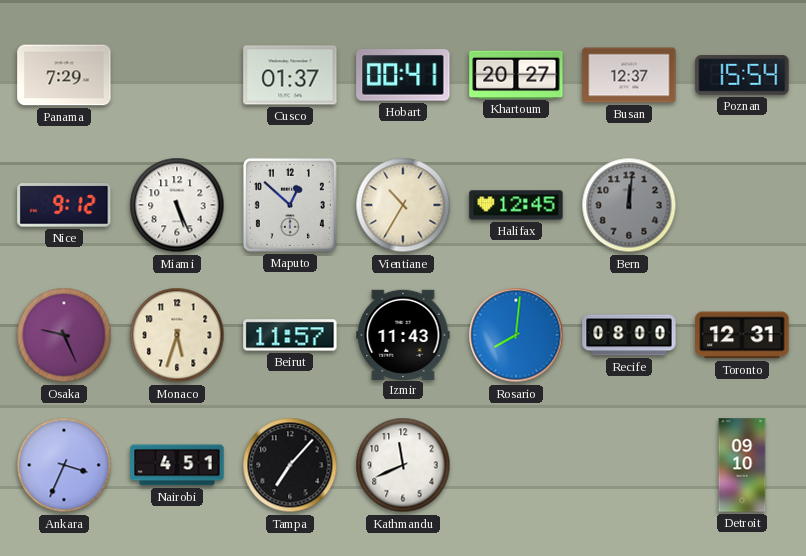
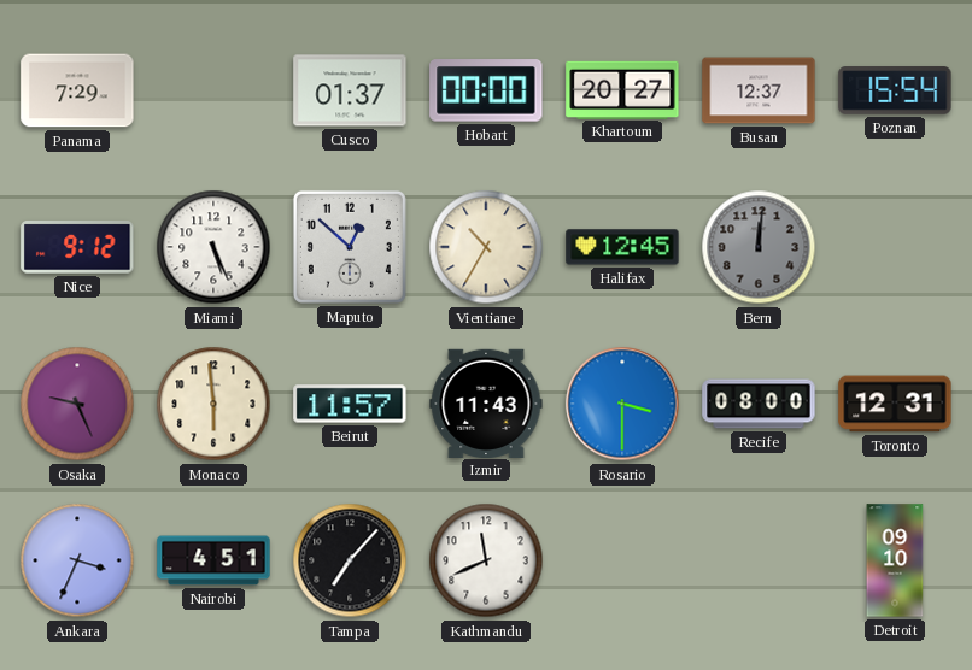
Hobart: 00:41 -> 00:00
Monaco: 5:33 -> 5:59
Rosario: 8:01 -> 3:30
